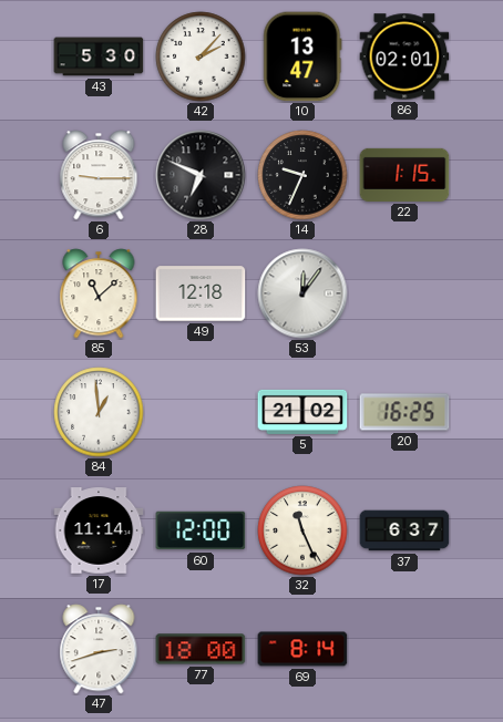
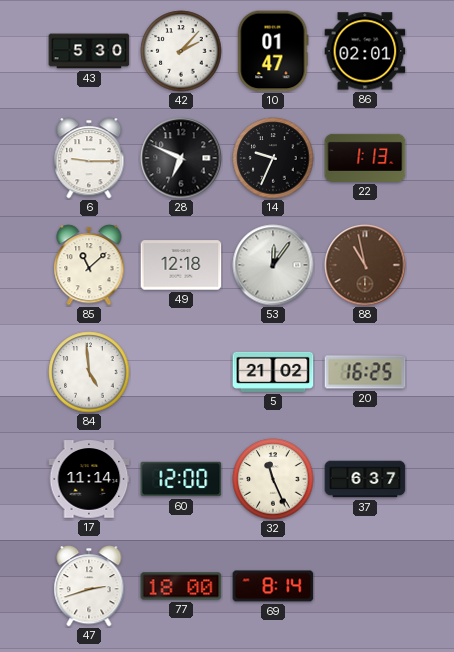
10: 13:47 -> 01:47
22: 1:15 -> 1:13
88: none -> 10:58
84: 12:59 -> 4:59
